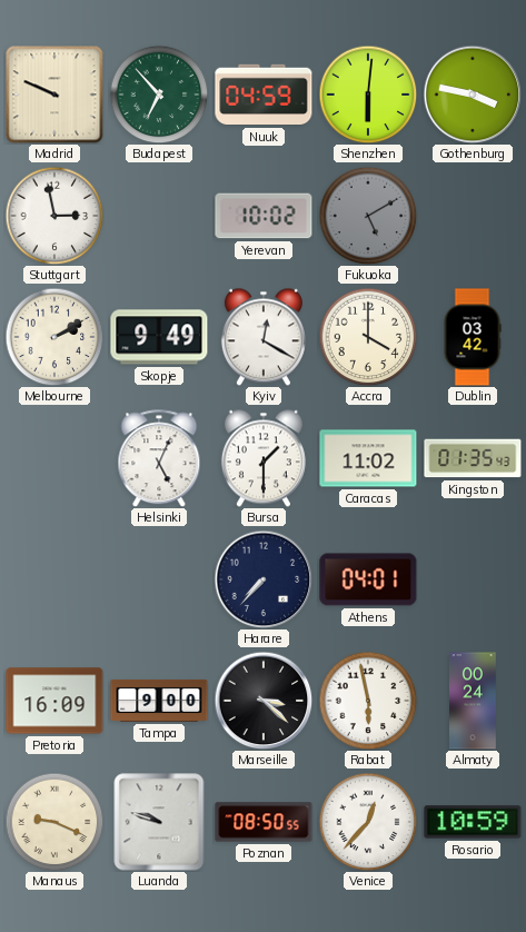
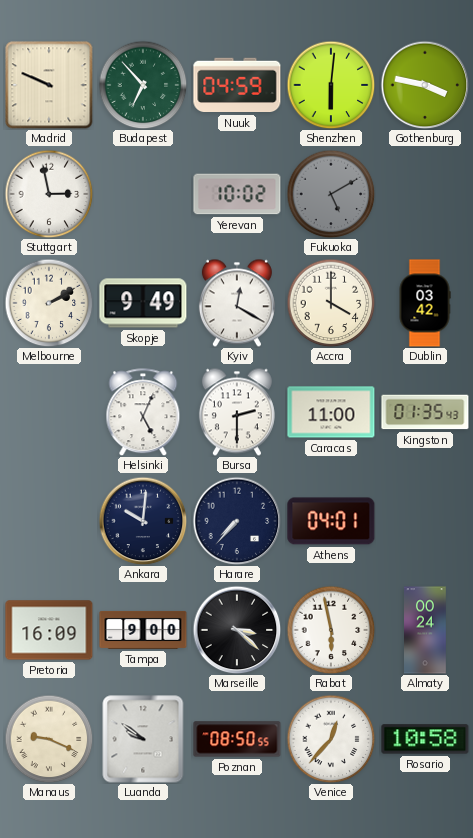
Bursa: 1:30 -> 2:30
Caracas: 11:02 -> 11:00
Ankara: none -> 10:01
Luanda: 9:48 -> 9:51
Rosario: 10:59 -> 10:58
